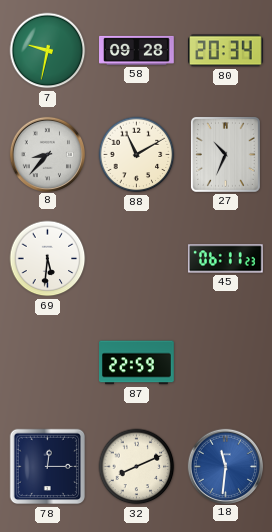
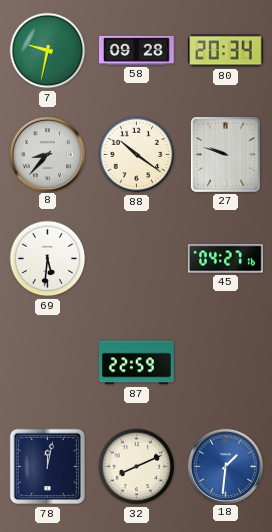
88: 11:10 -> 10:21
27: 10:34 -> 9:48
45: 06:11 -> 04:27
78: 12:15 -> 12:02
18: 11:31 -> 1:31
